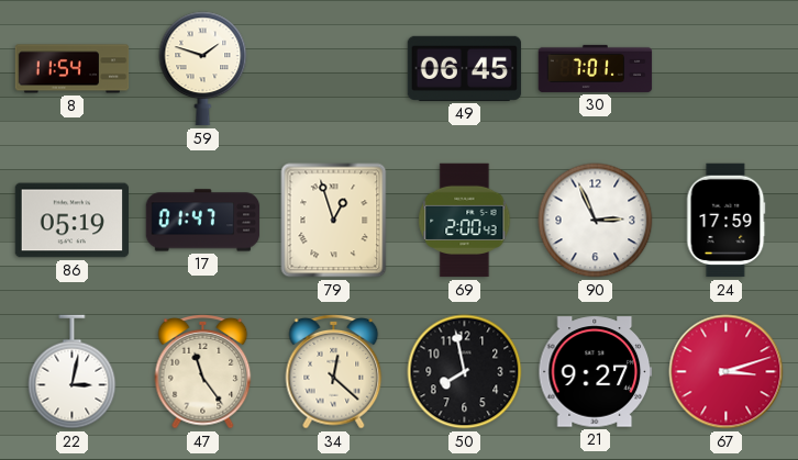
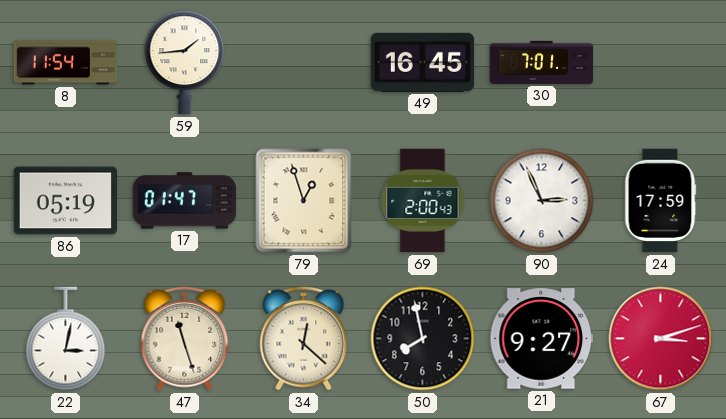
59: 1:48 -> 1:44
49: 06:45 -> 16:45
47: 11:24 -> 11:27
